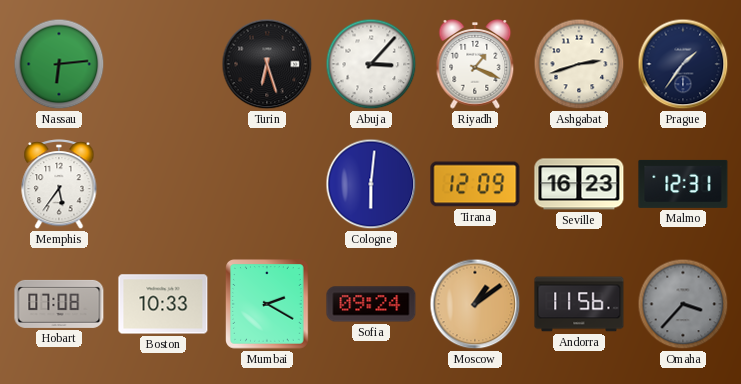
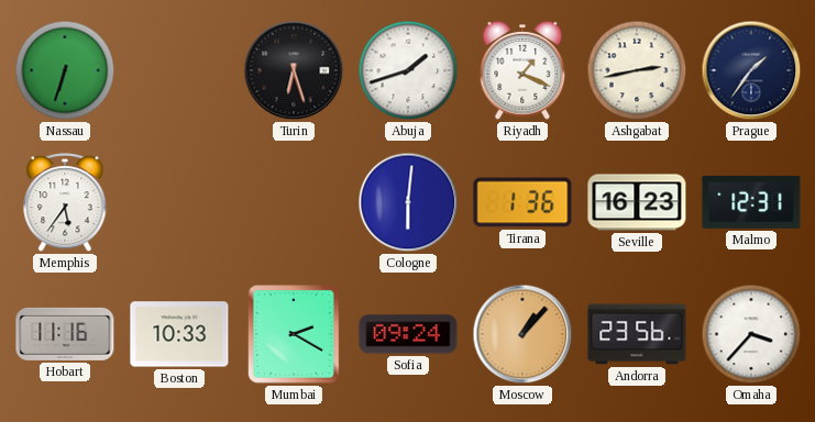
Nassau: 6:14 -> 6:33
Abuja: 3:07 -> 1:42
Ashgabat: 2:42 -> 2:43
Tirana: 12:09 -> 1:36
Hobart: 07:08 -> 11:16
Moscow: 1:09 -> 1:07
Andorra: 11:56 -> 23:56
Omaha dial: grey -> white
